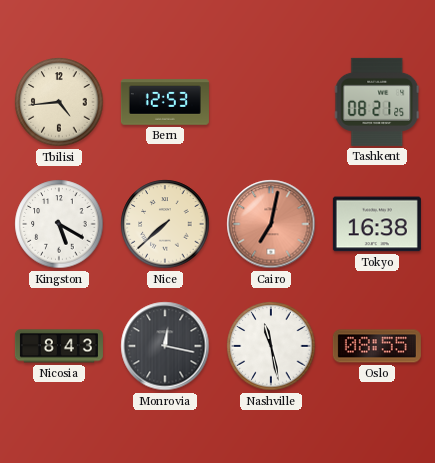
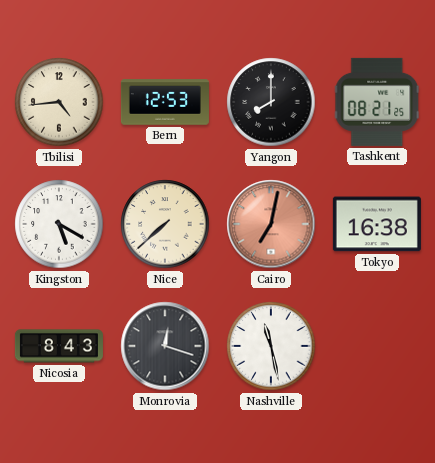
Yangon: none -> 8:00
Monrovia: 12:17 -> 12:18
Oslo: 08:55 -> none
